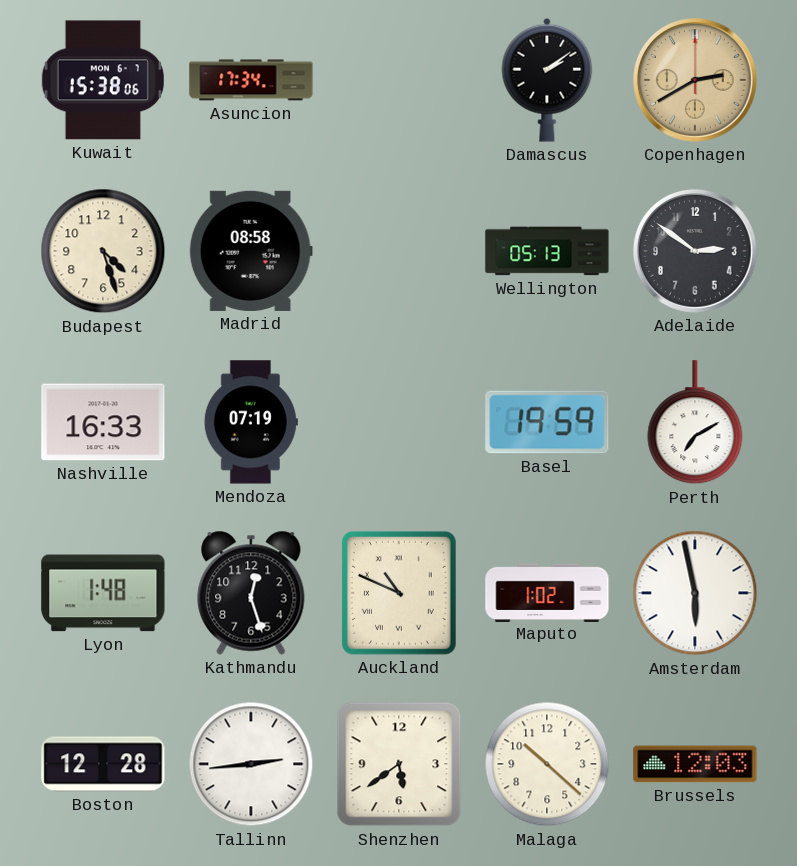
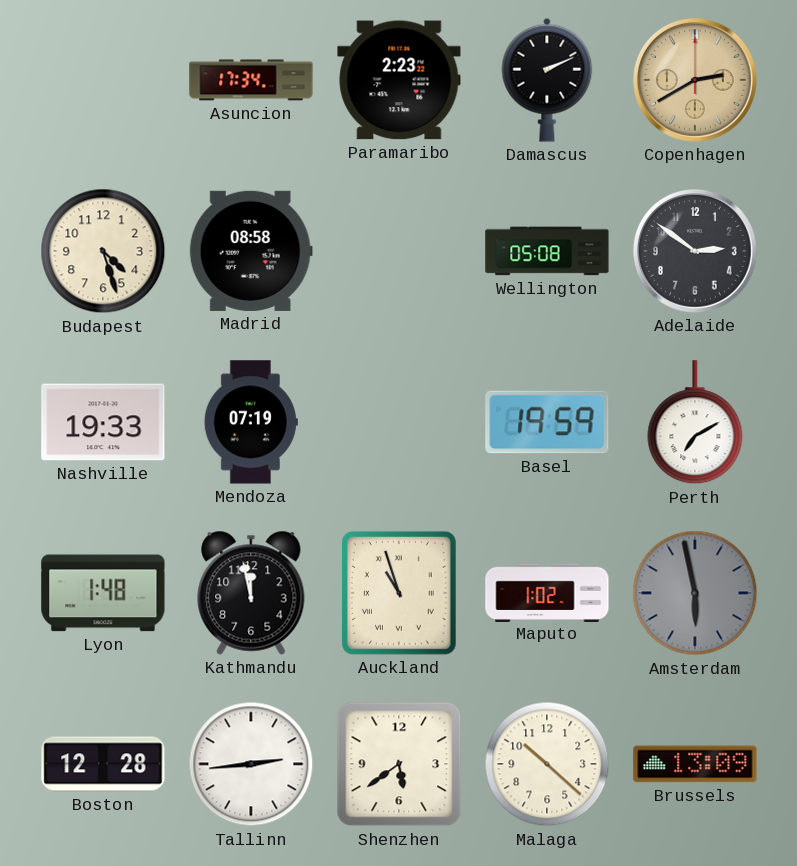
Kuwait: 15:38 -> none
Paramaribo: none -> 2:23
Damascus: 2:09 -> 2:11
Wellington: 05:13 -> 05:08
Nashville: 16:33 -> 19:33
Kathmandu: 12:27 -> 11:58
Auckland: 10:49 -> 10:57
Amsterdam dial: white -> grey
Brussels: 12:03 -> 13:09
